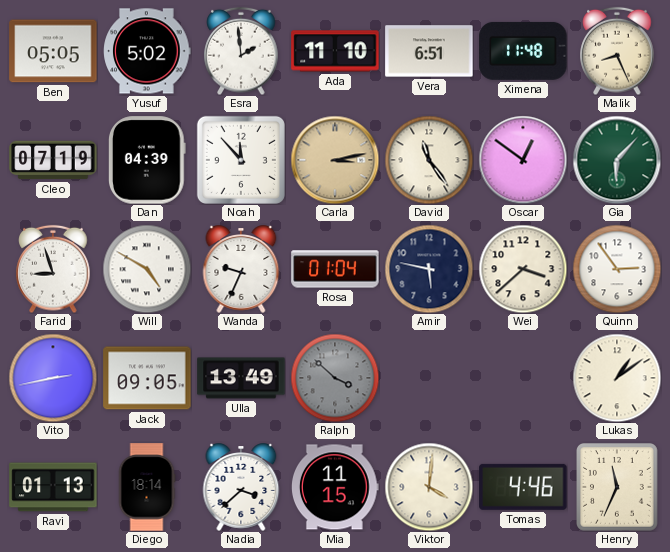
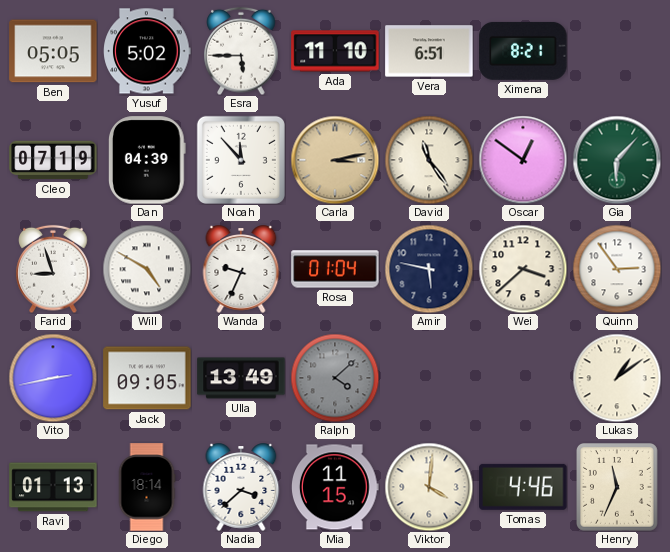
Esra: 1:59 -> 5:45
Ximena: 11:48 -> 8:21
Malik: 8:26 -> none
Ralph: 3:52 -> 4:08
